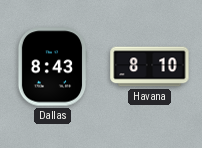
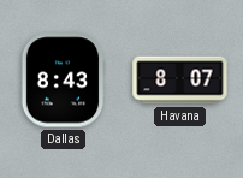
Havana: 8:10 -> 8:07
